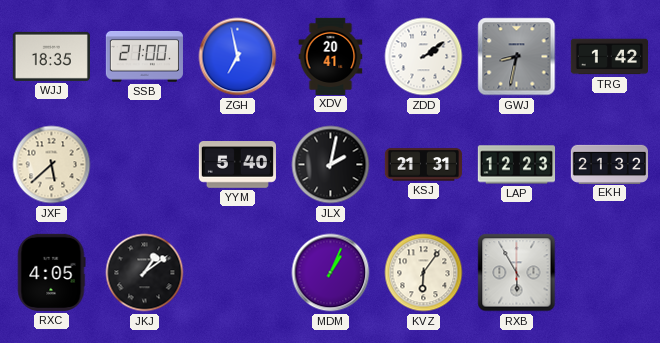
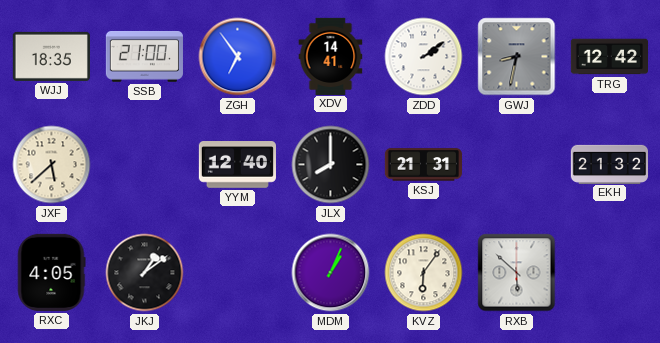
ZGH: 6:58 -> 6:54
XDV: 20:41 -> 14:41
TRG: 1:42 -> 12:42
YYM: 5:40 -> 12:40
JLX: 2:02 -> 8:00
LAP: 12:23 -> none
RXB: 5:55 -> 5:52
